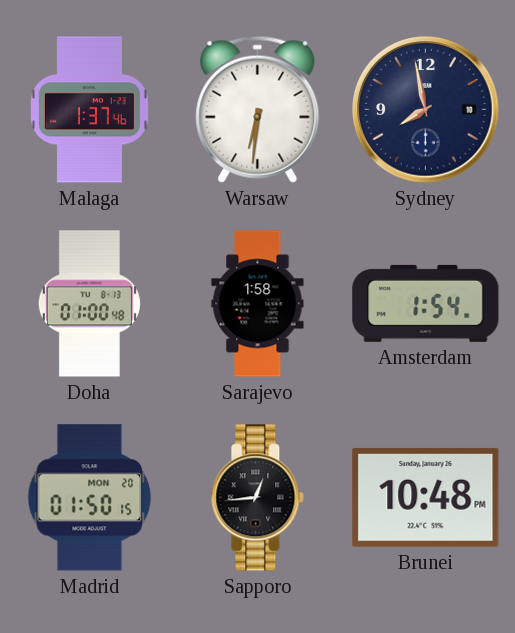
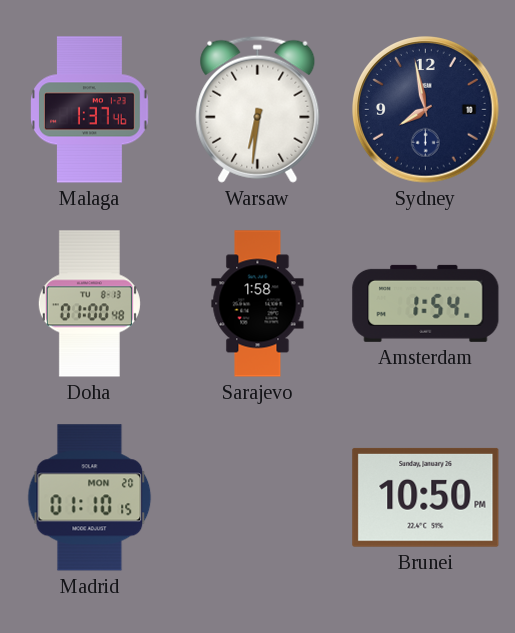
Madrid: 01:50 -> 01:10
Sapporo: 12:44 -> none
Brunei: 10:48 -> 10:50
